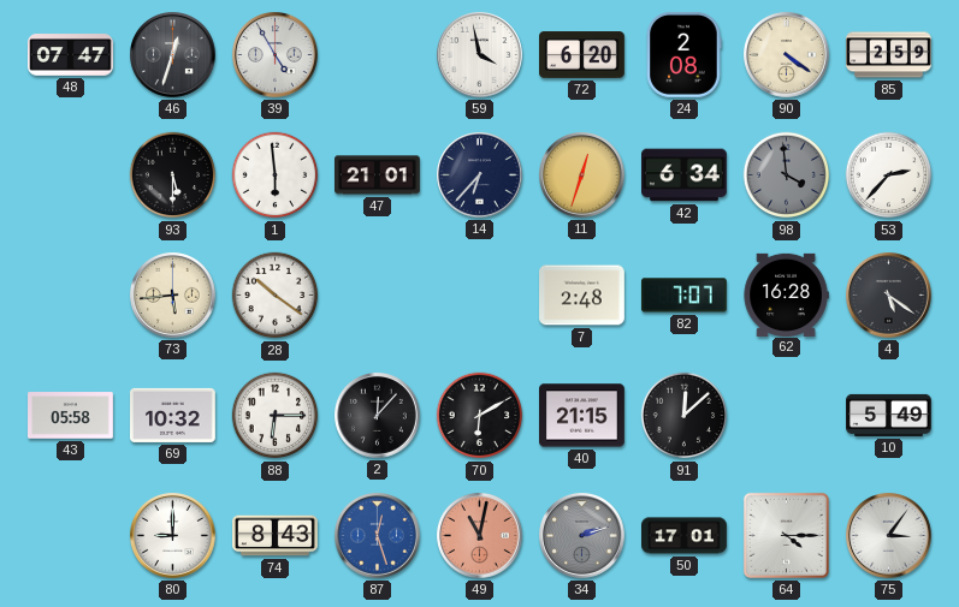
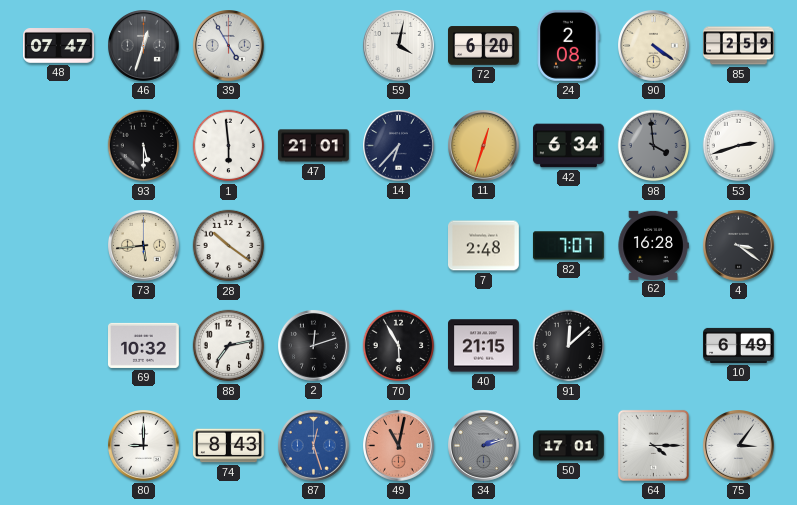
59: 3:58 -> 4:02
53: 2:37 -> 2:42
4: 5:21 -> 3:21
43: 05:58 -> none
88: 6:15 -> 7:13
2: 12:07 -> 12:12
70: 6:10 -> 5:55
10: 5:49 -> 6:49
